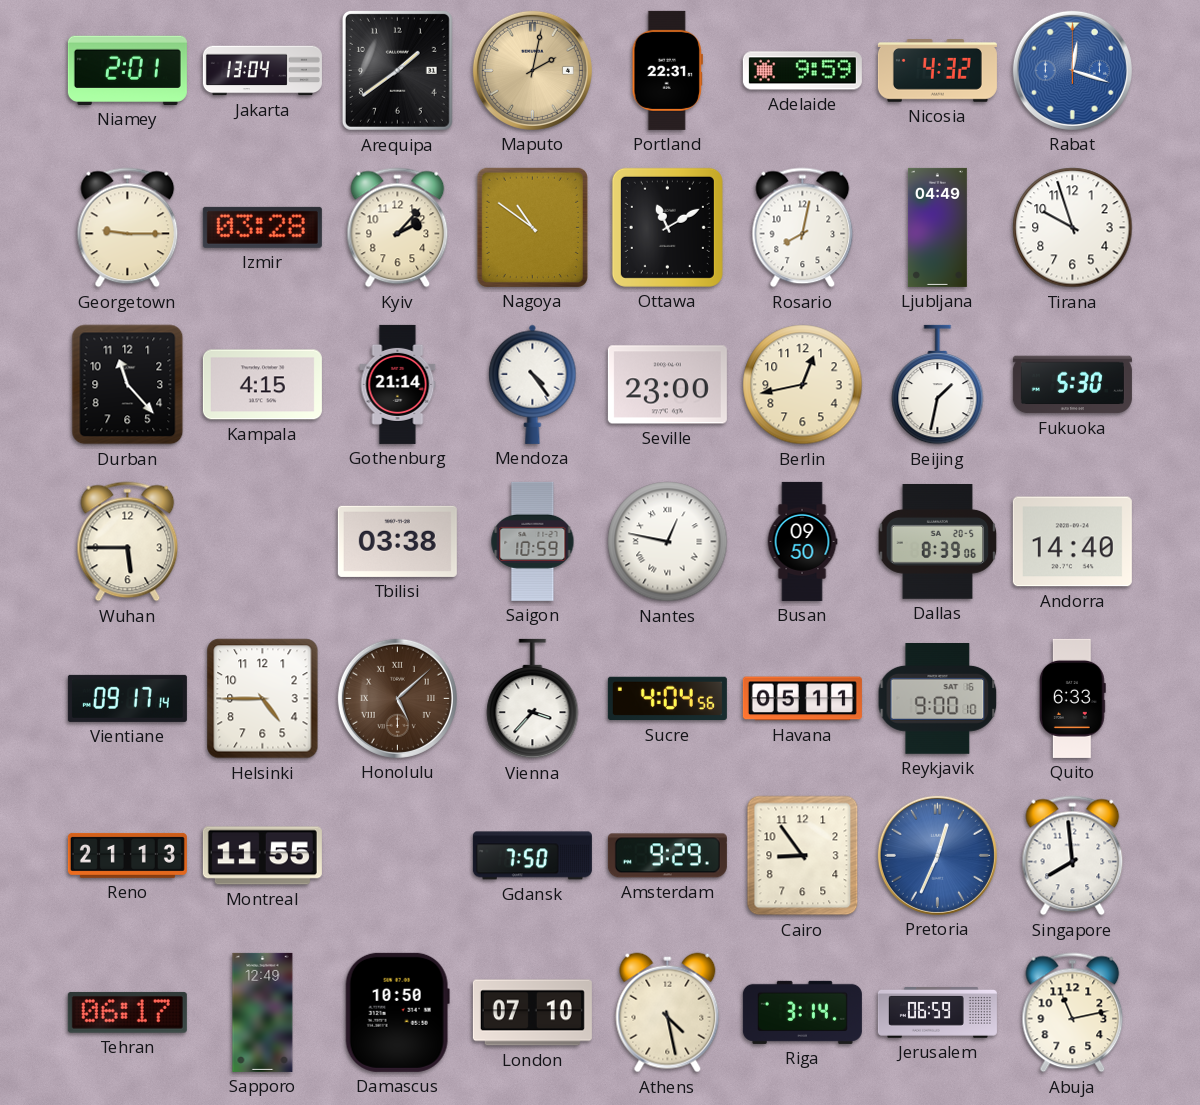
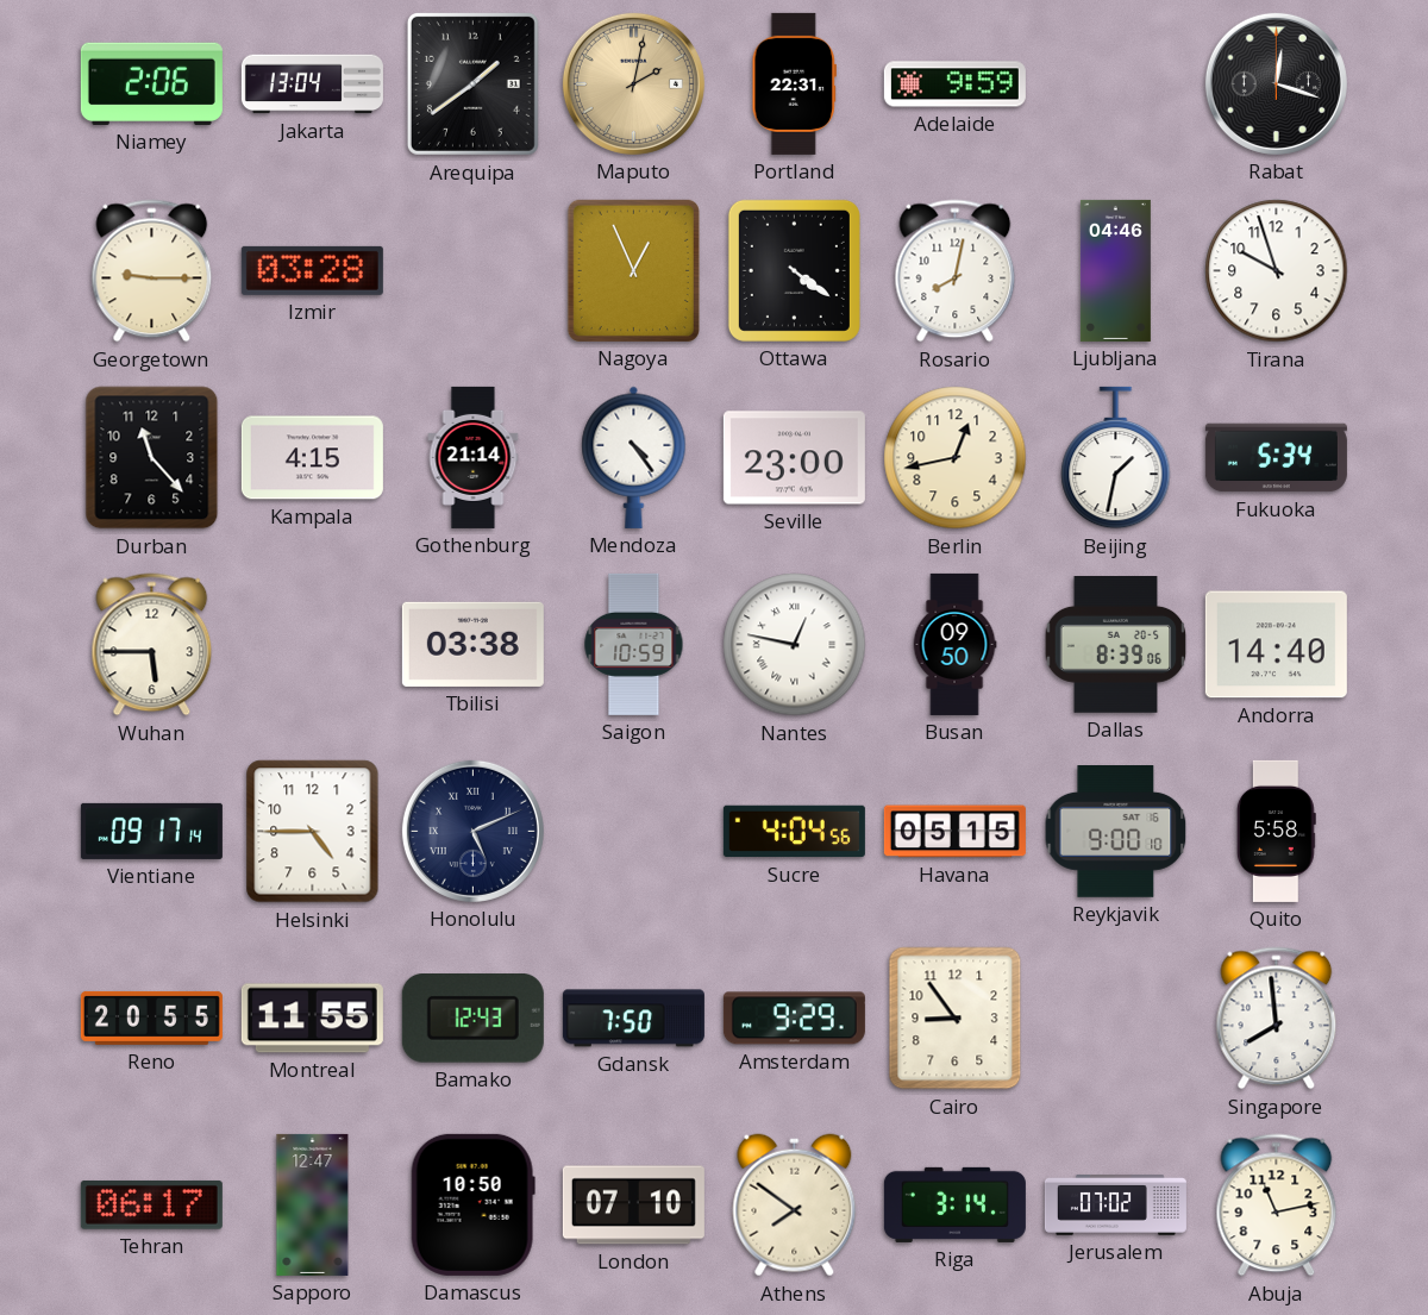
Niamey: 2:01 -> 2:06
Nicosia: 4:32 -> none
Rabat dial: blue -> black
Kyiv: 2:07 -> none
Nagoya: 10:51 -> 12:56
Ottawa: 11:10 -> 4:21
Ljubljana: 04:49 -> 04:46
Fukuoka: 5:30 -> 5:34
Honolulu: 5:08 -> 5:11
Honolulu dial: brown -> navy
Vienna: 3:37 -> none
Havana: 05:11 -> 05:15
Quito: 6:33 -> 5:58
Reno: 21:13 -> 20:55
Bamako: none -> 12:43
Pretoria: 12:34 -> none
Sapporo: 12:49 -> 12:47
Athens: 4:28 -> 7:51
Jerusalem: 06:59 -> 07:02
